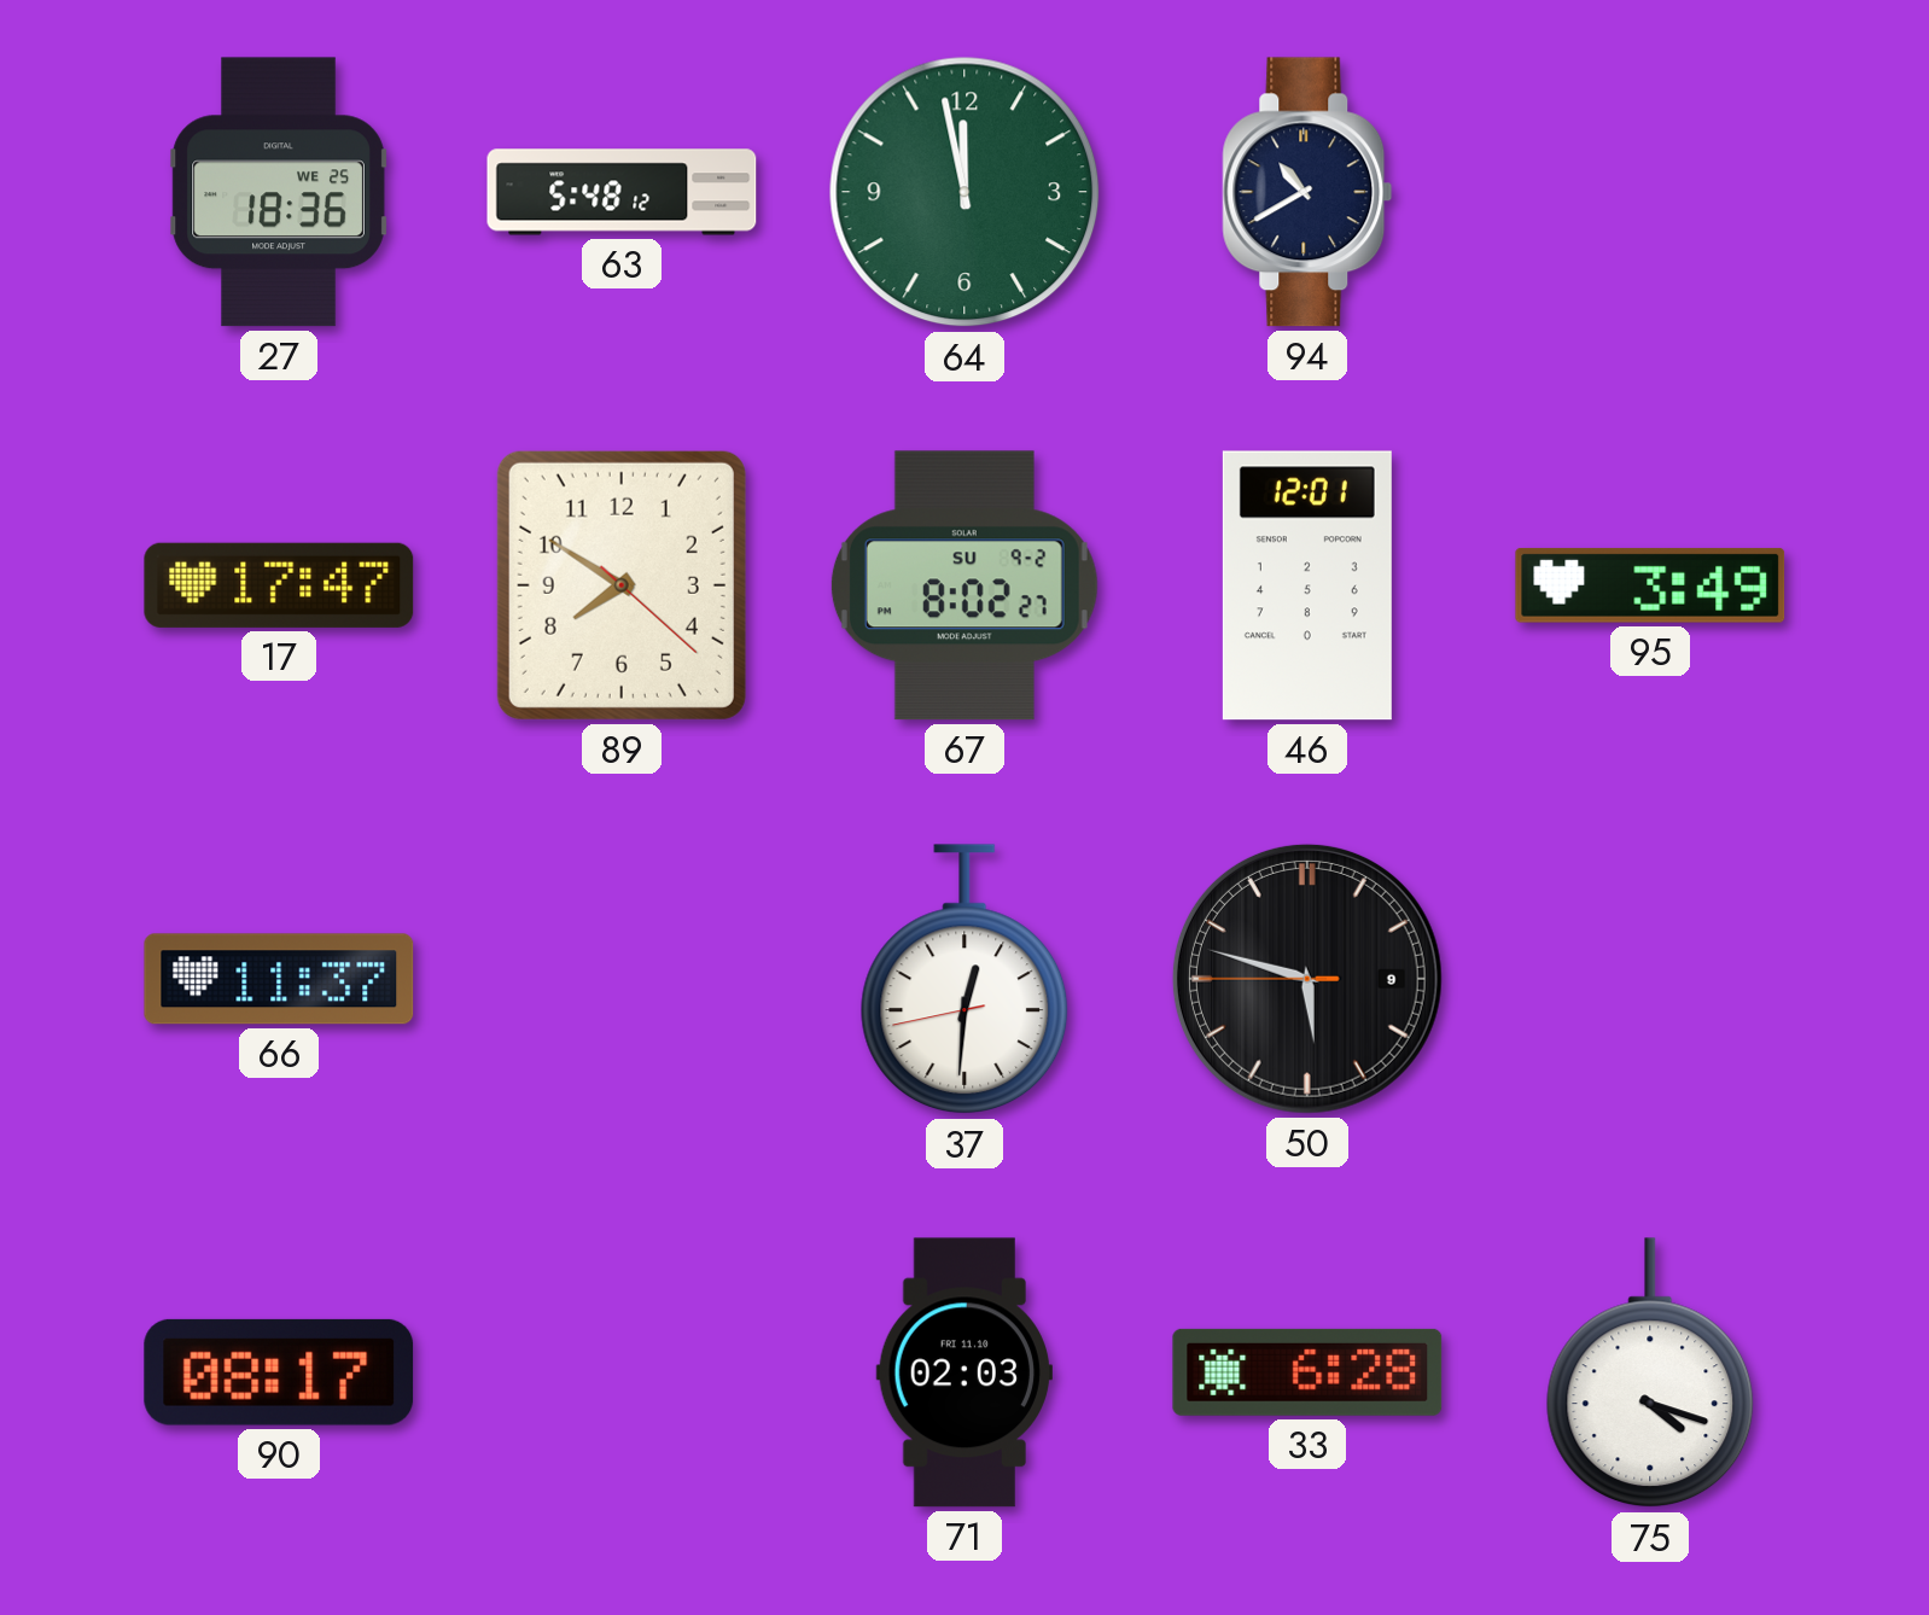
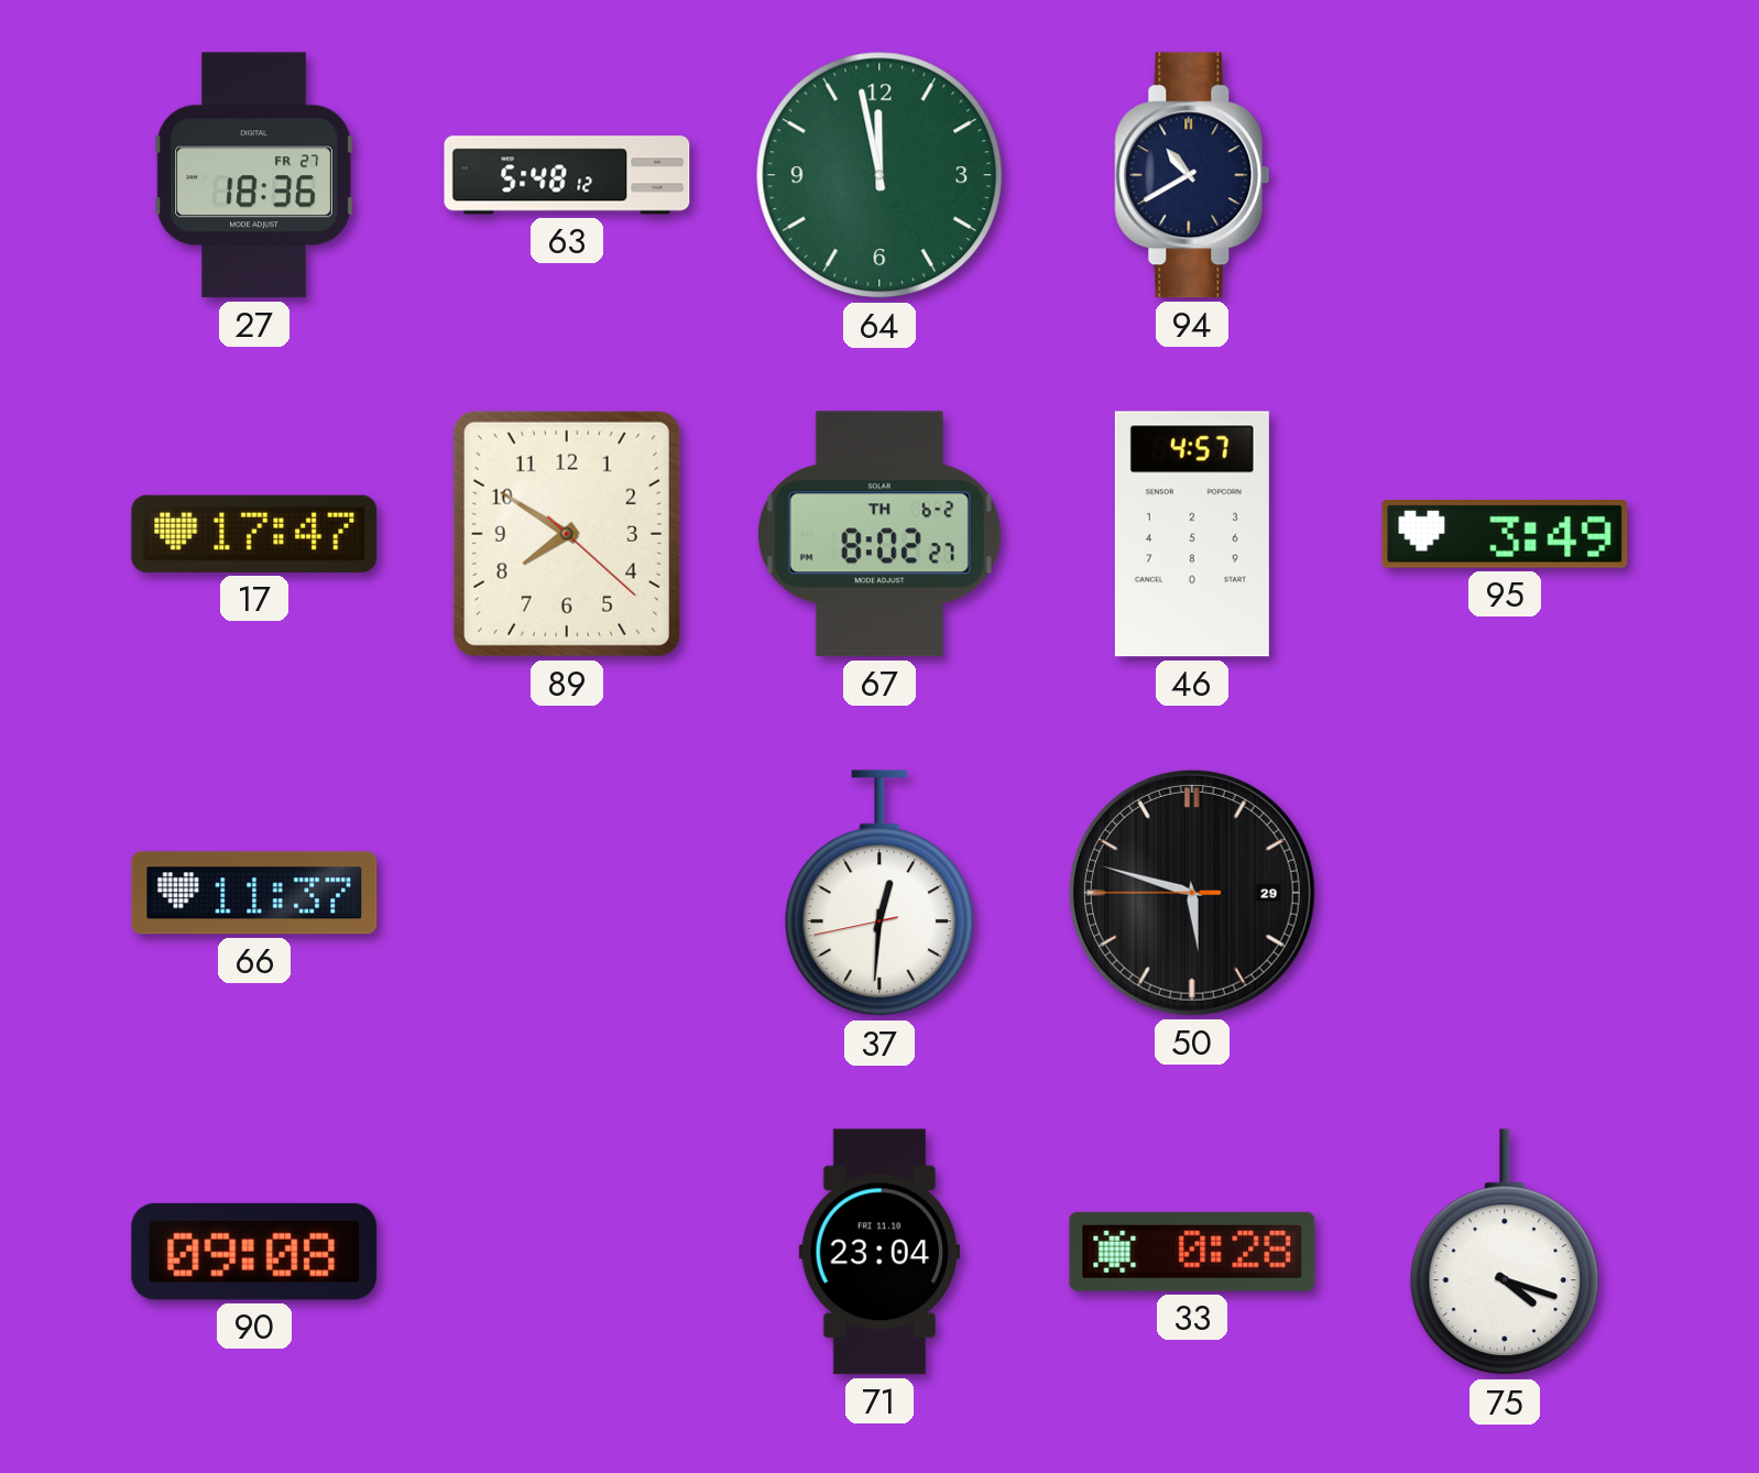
27 date: WE 25 -> FR 27
67 date: SU 9-2 -> TH 6-2
46: 12:01 -> 4:57
50 date: 9 -> 29
90: 08:17 -> 09:08
71: 02:03 -> 23:04
33: 6:28 -> 0:28
